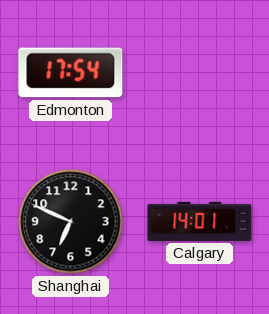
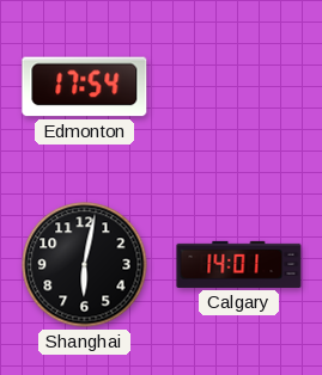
Shanghai: 6:49 -> 6:02
